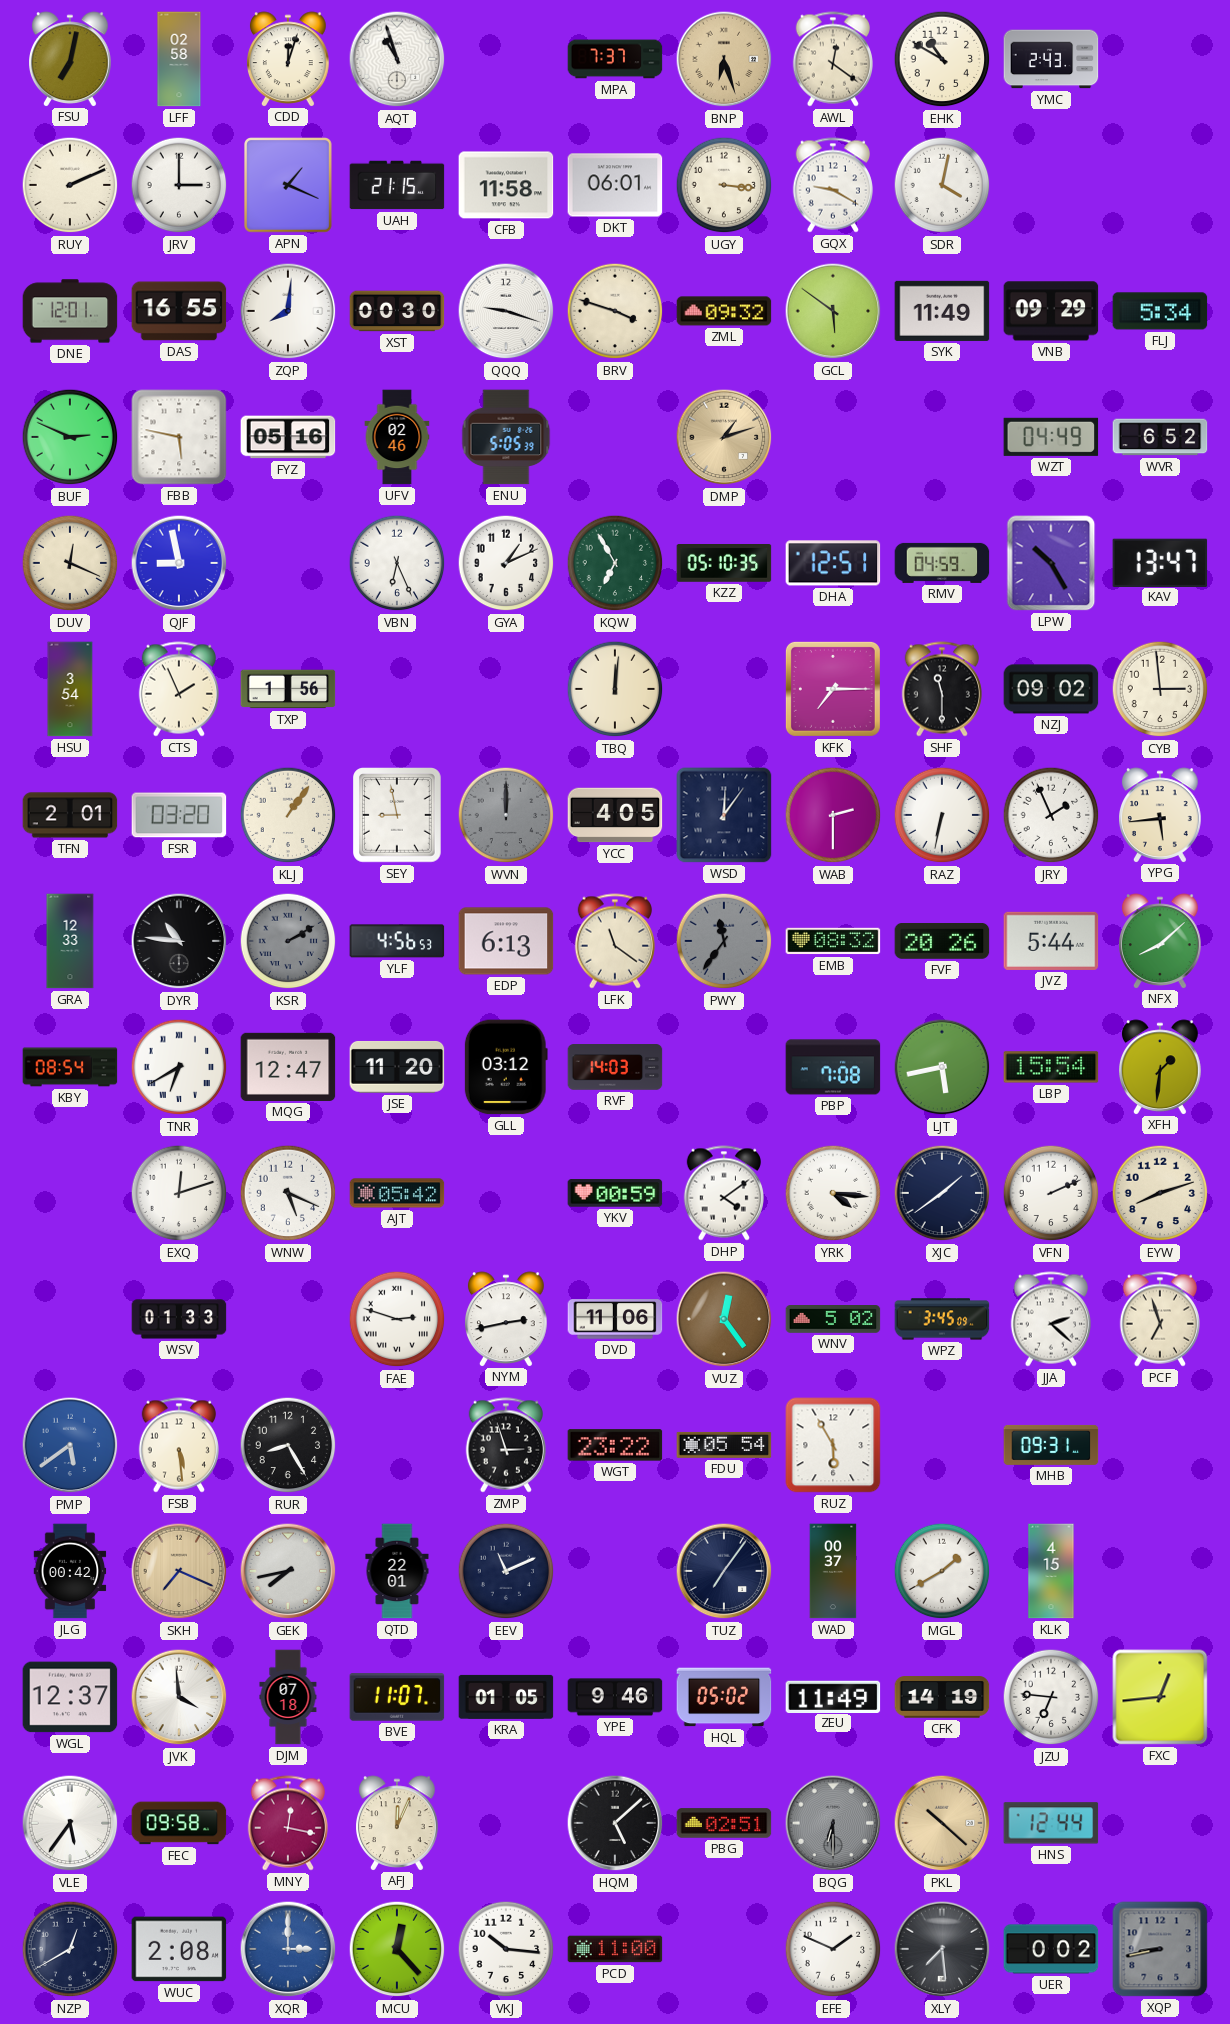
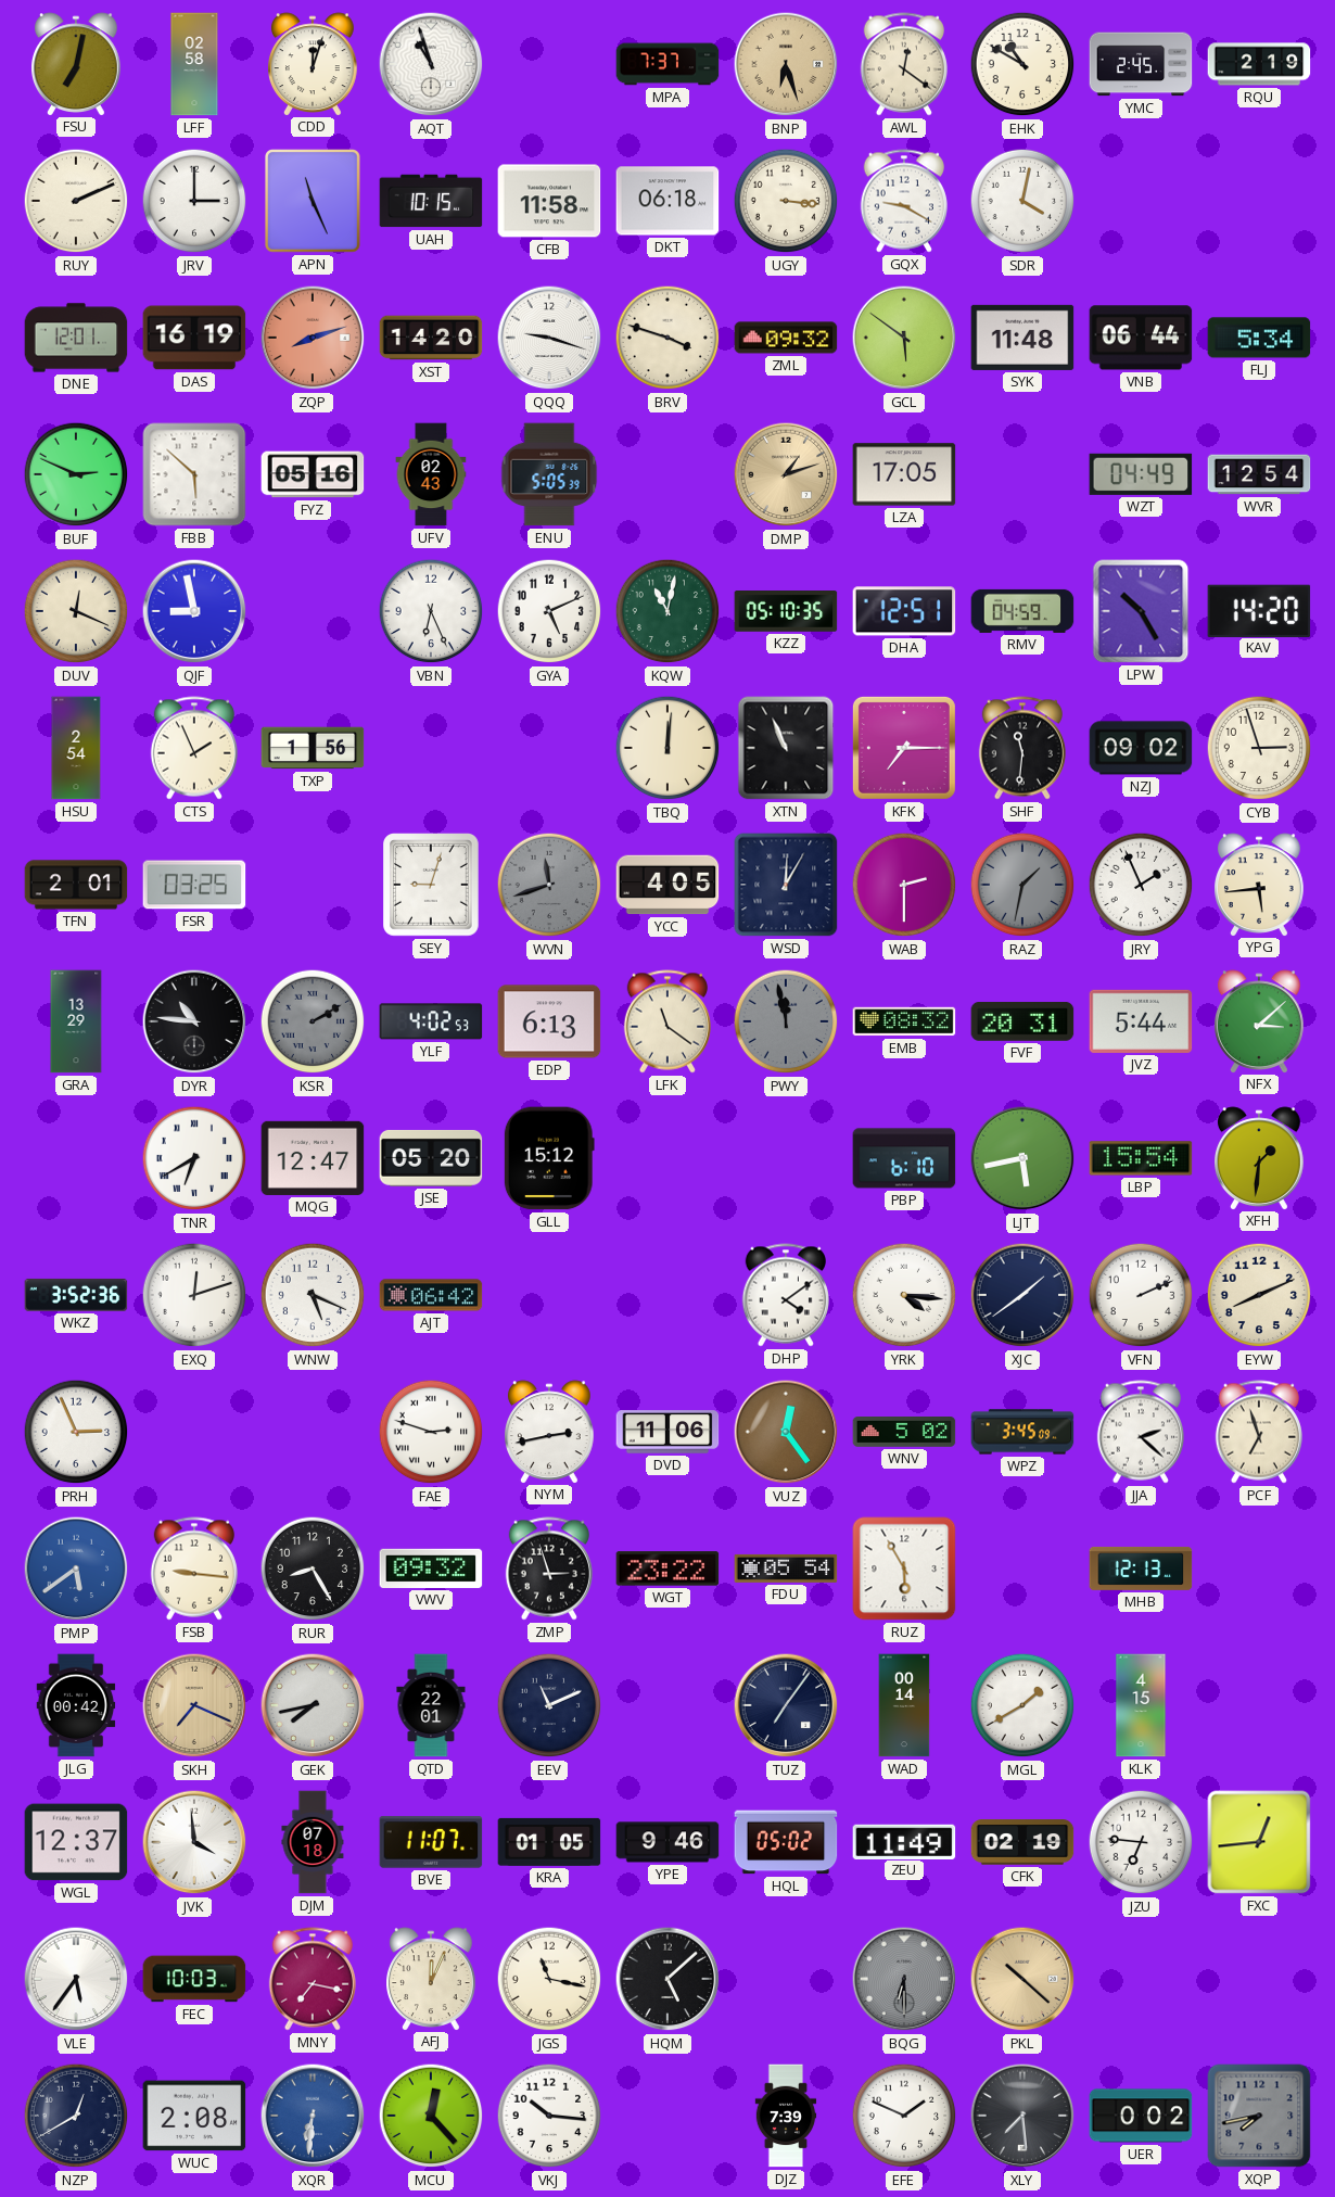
YMC: 2:43 -> 2:45
RQU: none -> 2:19
APN: 1:19 -> 11:26
UAH: 21:15 -> 10:15
DKT: 06:01 -> 06:18
DAS: 16:55 -> 16:19
ZQP: 8:01 -> 8:12
ZQP dial: white -> salmon
XST: 00:30 -> 14:20
SYK: 11:49 -> 11:48
VNB: 09:29 -> 06:44
FBB: 5:47 -> 5:52
UFV: 02:46 -> 02:43
LZA: none -> 17:05
WVR: 6:52 -> 12:54
GYA: 1:11 -> 5:11
KQW: 6:55 -> 11:02
KAV: 13:47 -> 14:20
HSU: 3:54 -> 2:54
XTN: none -> 10:56
SHF: 11:30 -> 11:31
CYB: 2:59 -> 2:57
FSR: 03:20 -> 03:25
KLJ: 1:06 -> none
SEY: 8:58 -> 9:03
WVN: 12:00 -> 11:42
WSD: 12:06 -> 12:05
RAZ: 6:32 -> 1:32
RAZ dial: white -> grey
GRA: 12:33 -> 13:29
YLF: 4:56 -> 4:02
PWY: 11:36 -> 11:58
FVF: 20:26 -> 20:31
NFX: 8:08 -> 3:08
KBY: 08:54 -> none
JSE: 11:20 -> 05:20
GLL: 03:12 -> 15:12
RVF: 14:03 -> none
PBP: 7:08 -> 6:10
WKZ: none -> 3:52
AJT: 05:42 -> 06:42
YKV: 00:59 -> none
EYW: 8:12 -> 8:11
PRH: none -> 2:56
WSV: 01:33 -> none
FSB: 5:29 -> 9:16
VWV: none -> 09:32
MHB: 09:31 -> 12:13
WAD: 00:37 -> 00:14
CFK: 14:19 -> 02:19
FEC: 09:58 -> 10:03
MNY: 12:17 -> 7:17
JGS: none -> 11:17
PBG: 02:51 -> none
HNS: 12:44 -> none
XQR: 3:00 -> 6:31
PCD: 11:00 -> none
DJZ: none -> 7:39
XQP: 8:43 -> 7:43
